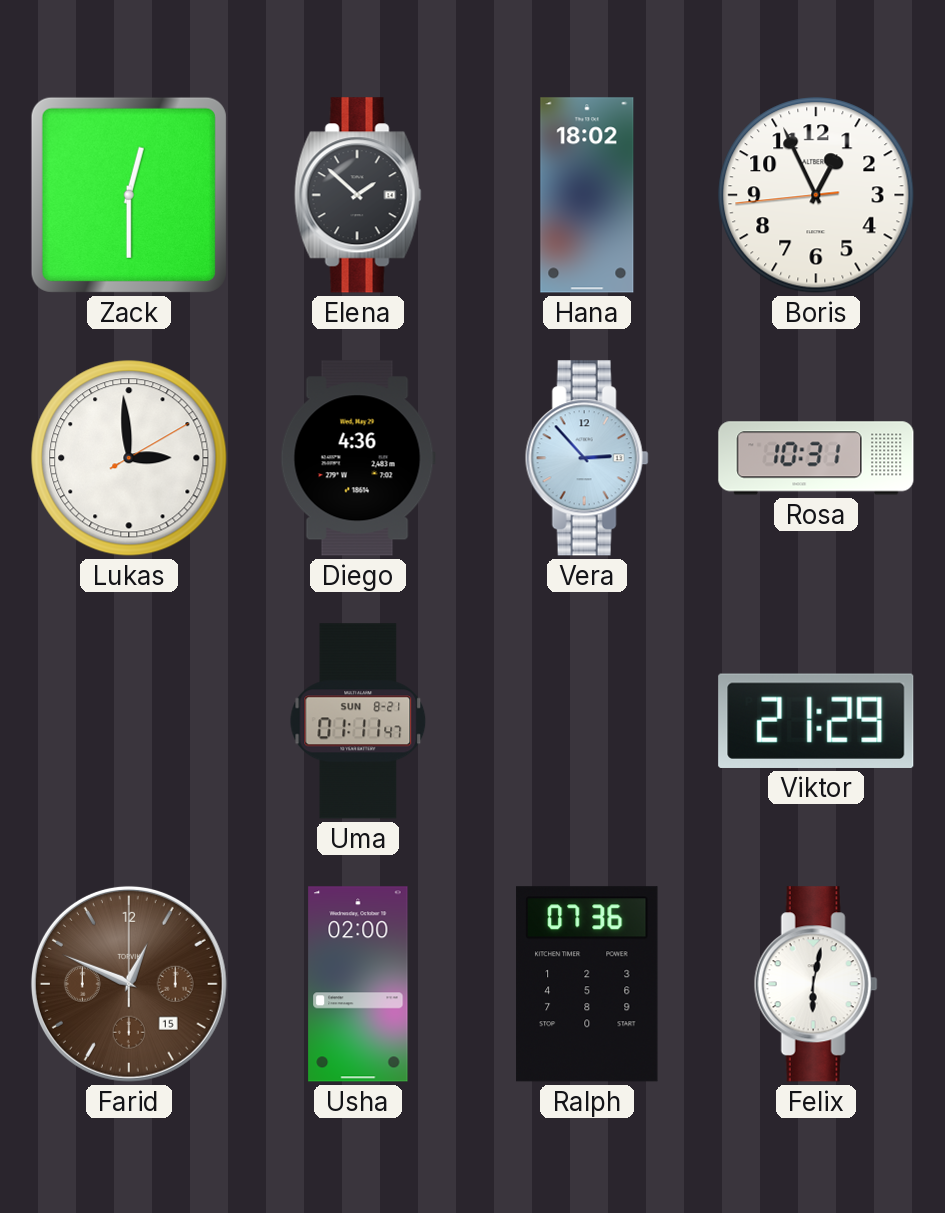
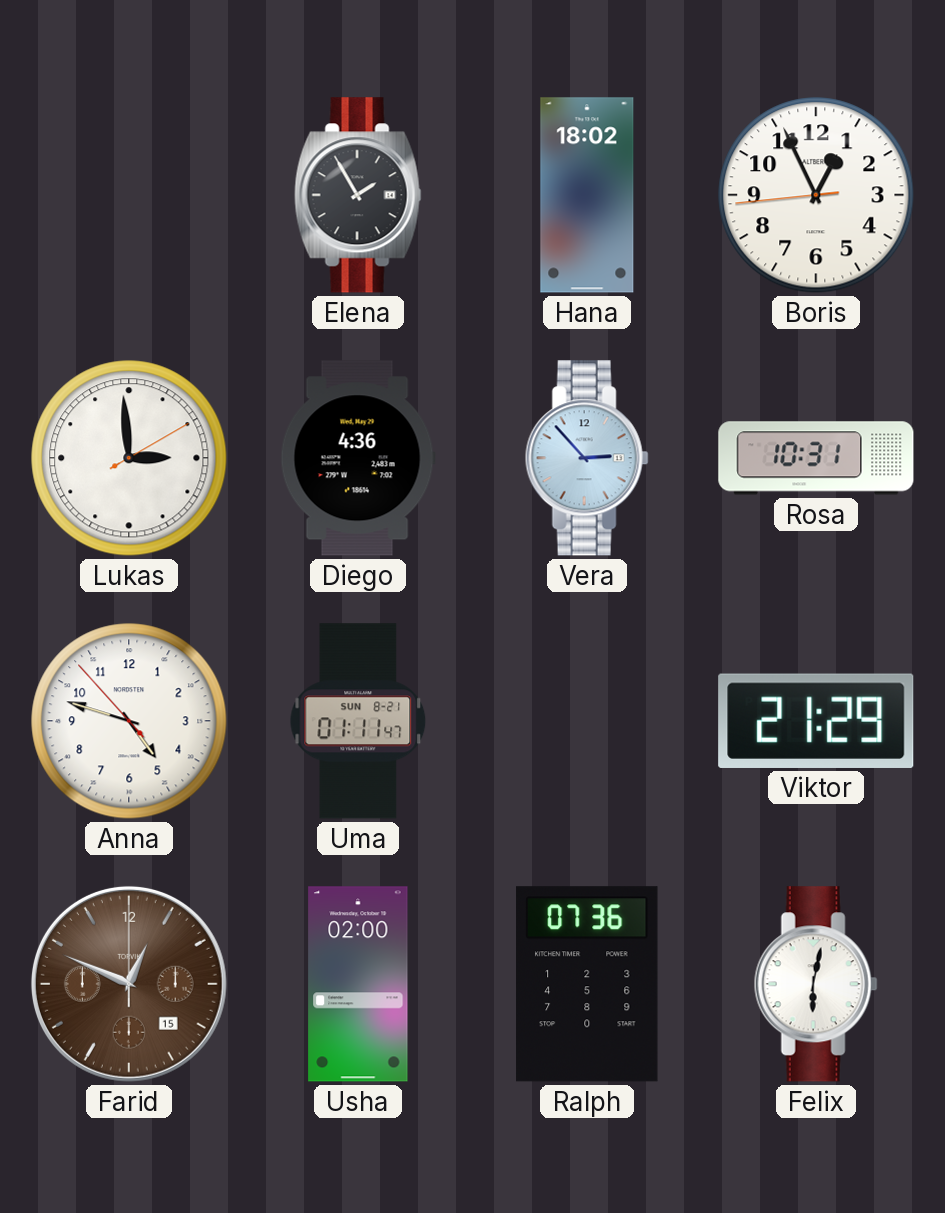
Zack: 12:30 -> none
Elena: 1:52 -> 1:55
Anna: none -> 4:47
